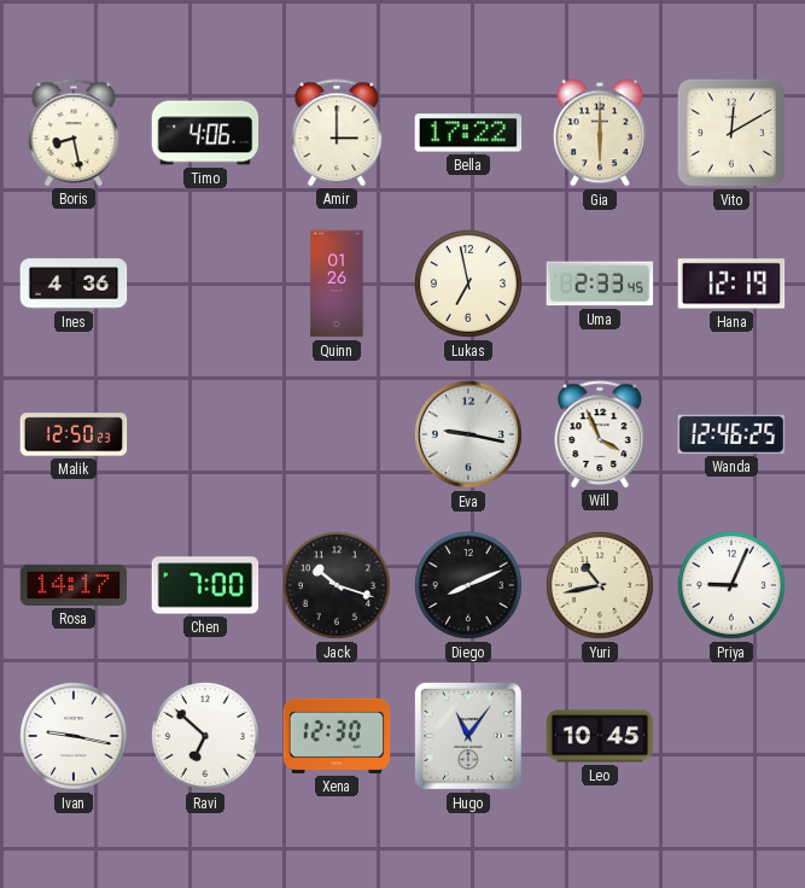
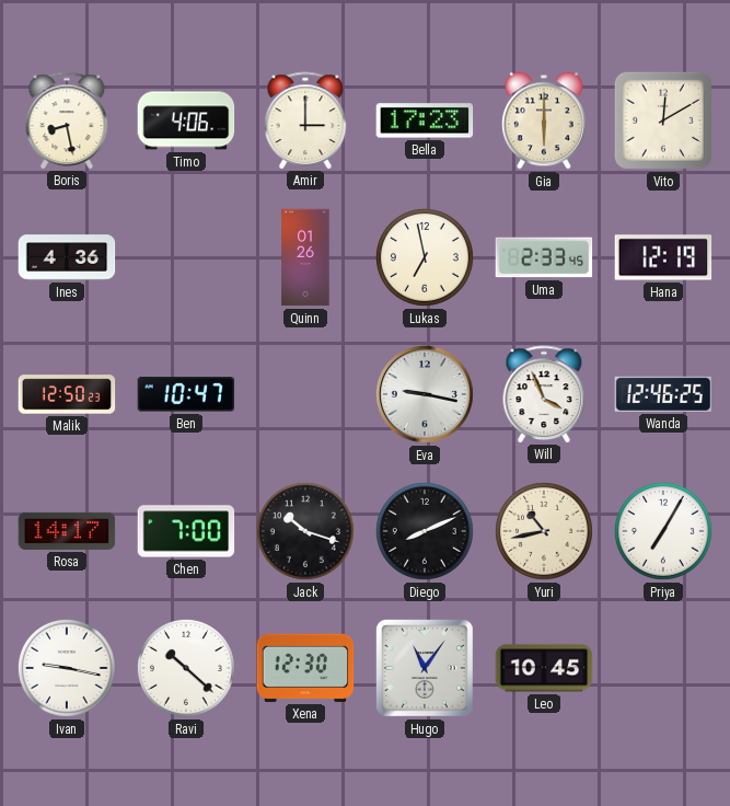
Bella: 17:22 -> 17:23
Ben: none -> 10:47
Priya: 9:04 -> 7:05
Ravi: 6:52 -> 10:22
